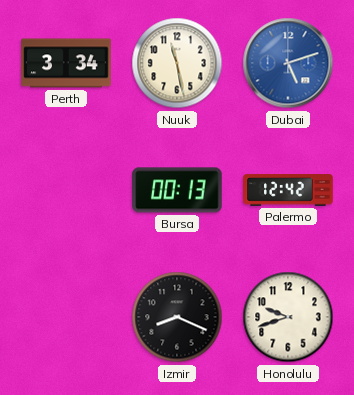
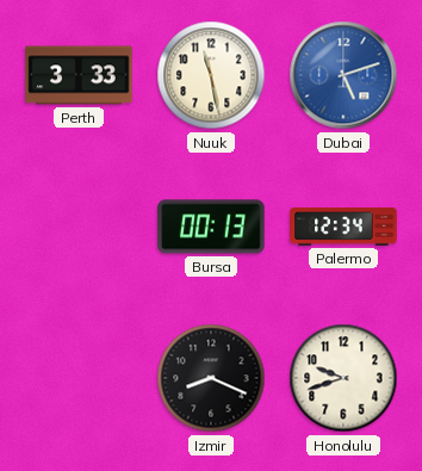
Perth: 3:34 -> 3:33
Palermo: 12:42 -> 12:34
